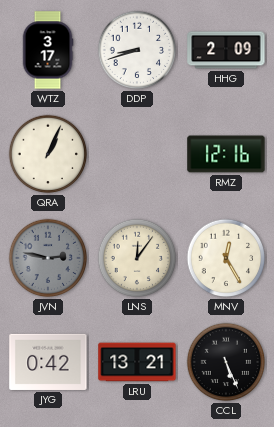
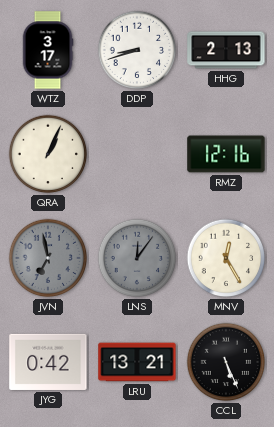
HHG: 2:09 -> 2:13
JVN: 2:47 -> 6:58
LNS dial: cream -> grey
